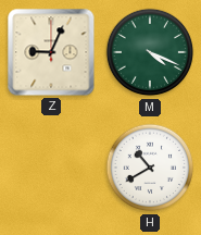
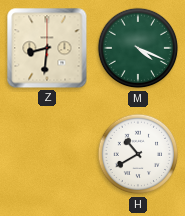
Z: 9:04 -> 8:31
